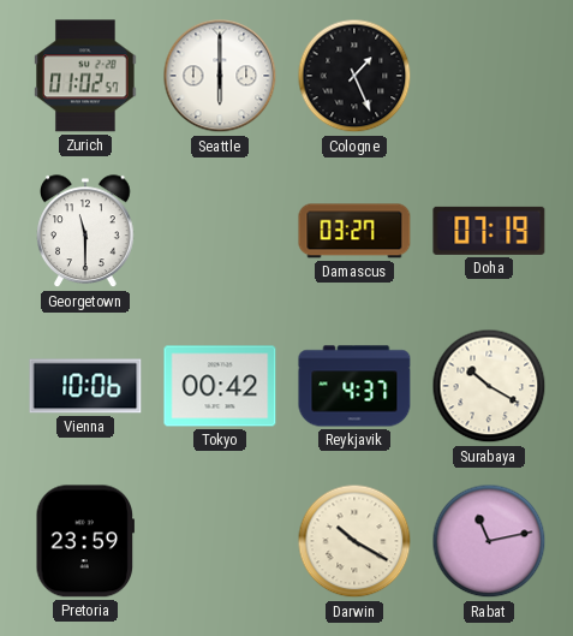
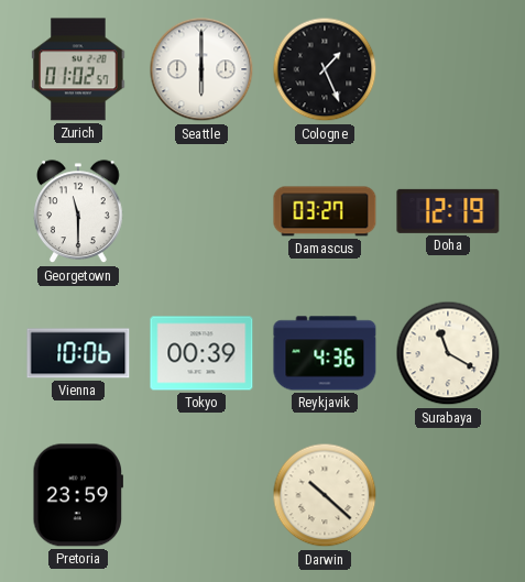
Doha: 07:19 -> 12:19
Tokyo: 00:42 -> 00:39
Reykjavik: 4:37 -> 4:36
Surabaya: 10:20 -> 11:20
Darwin: 10:20 -> 10:22
Rabat: 11:13 -> none
